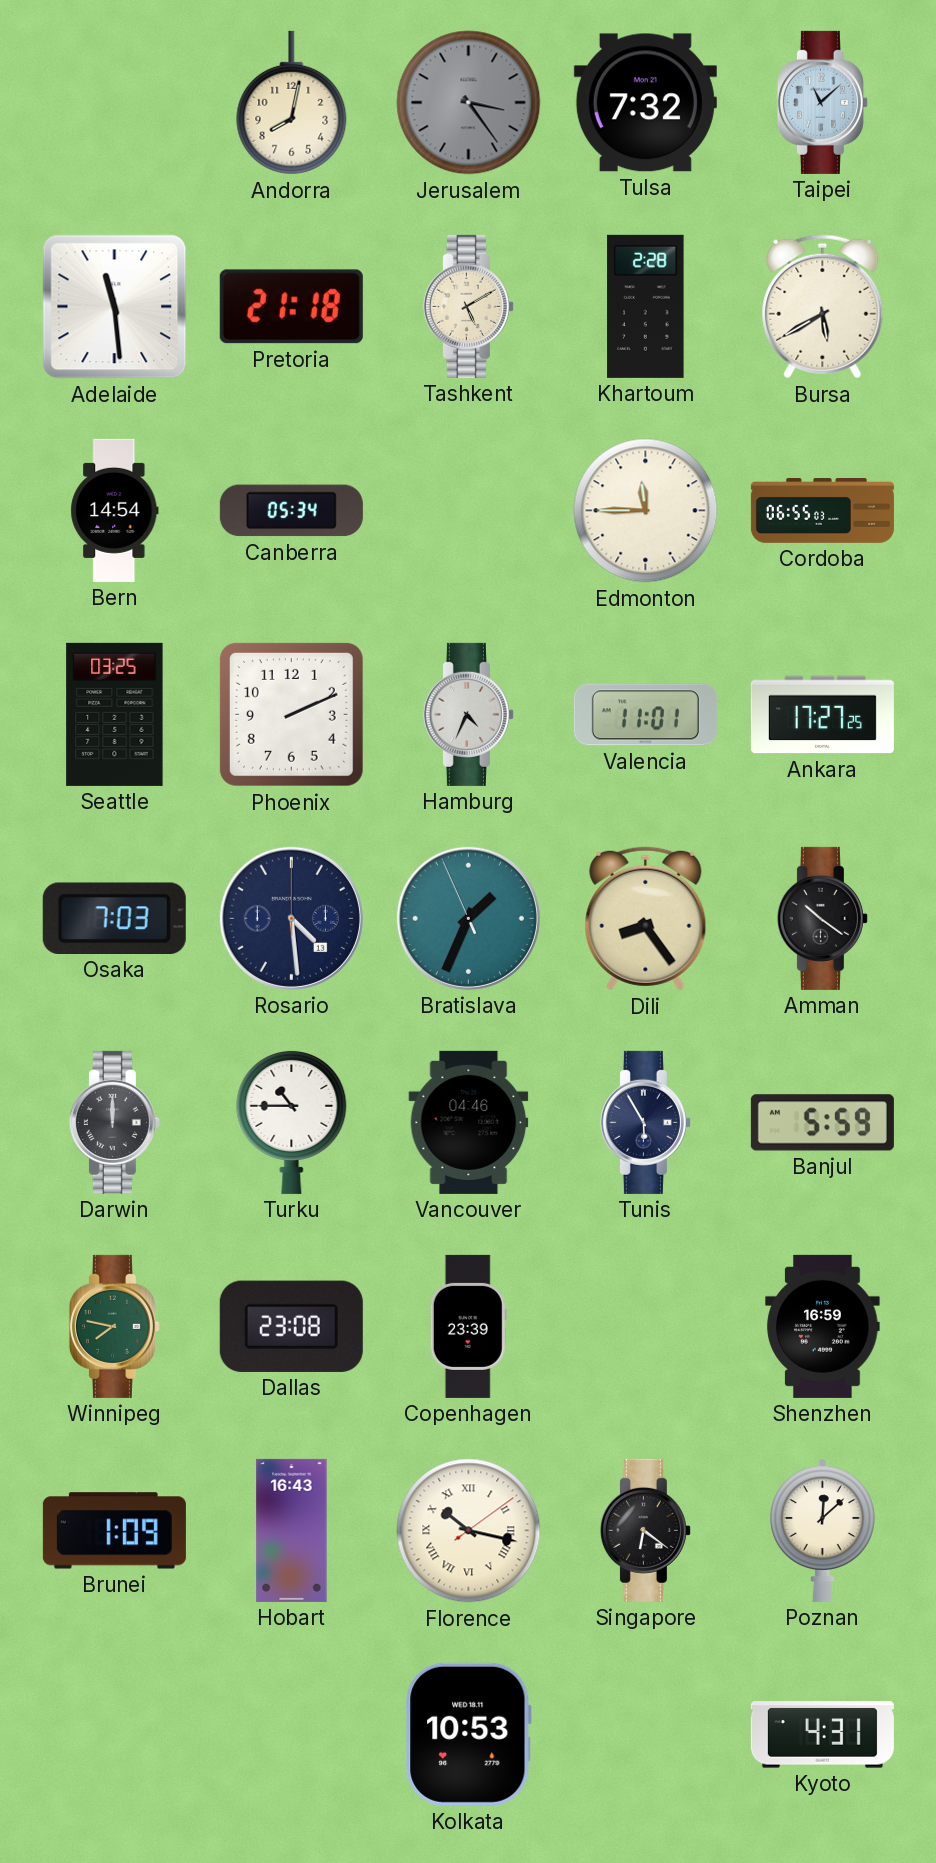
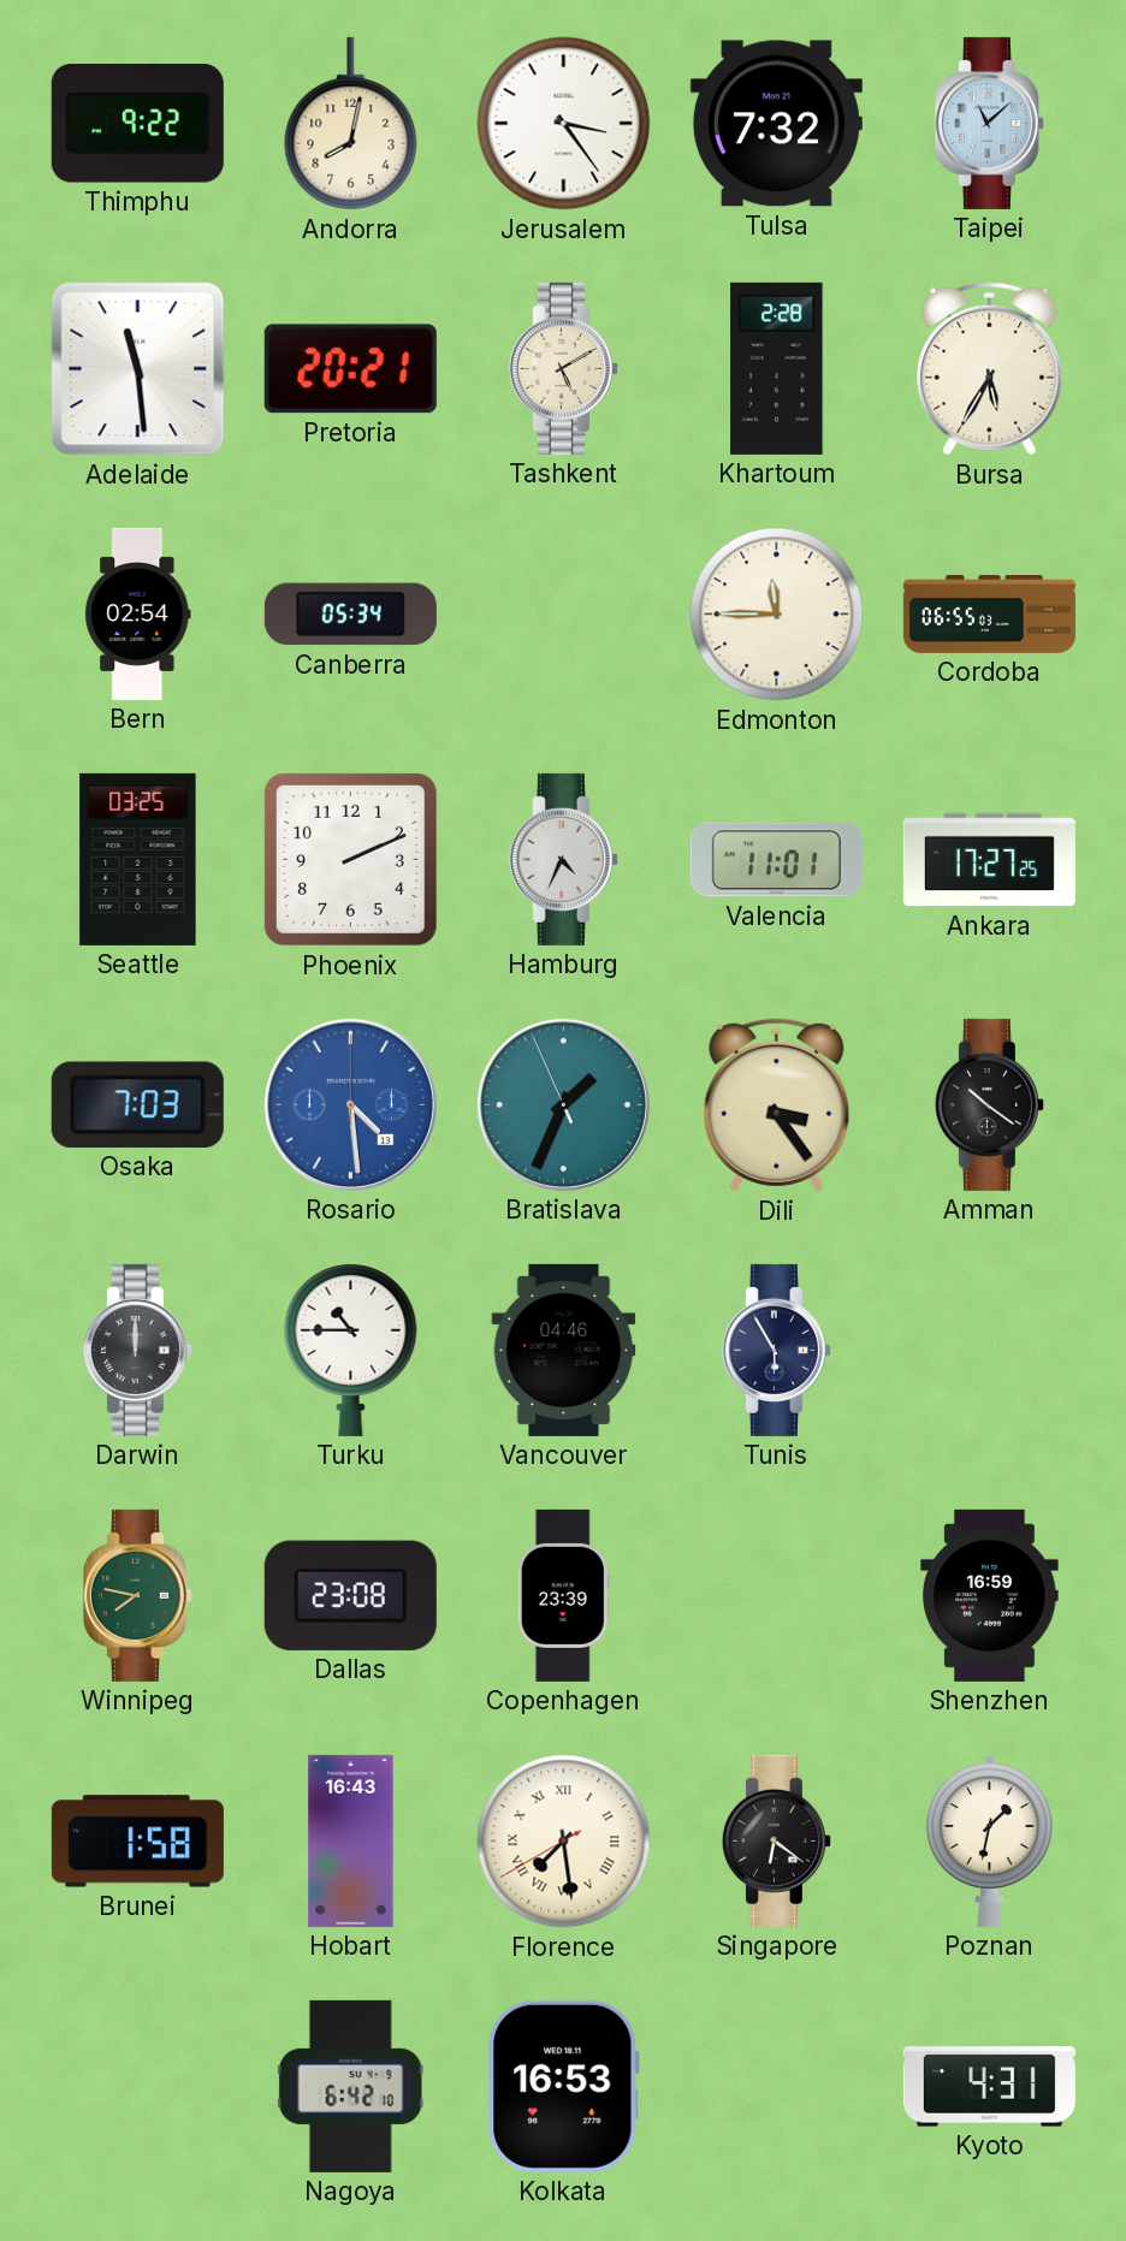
Thimphu: none -> 9:22
Jerusalem dial: grey -> white
Pretoria: 21:18 -> 20:21
Bursa: 5:40 -> 5:35
Bern: 14:54 -> 02:54
Rosario dial: navy -> blue
Dili: 8:24 -> 3:24
Banjul: 5:59 -> none
Brunei: 1:09 -> 1:58
Florence: 10:17 -> 7:28
Poznan: 12:08 -> 1:32
Nagoya: none -> 6:42
Kolkata: 10:53 -> 16:53
